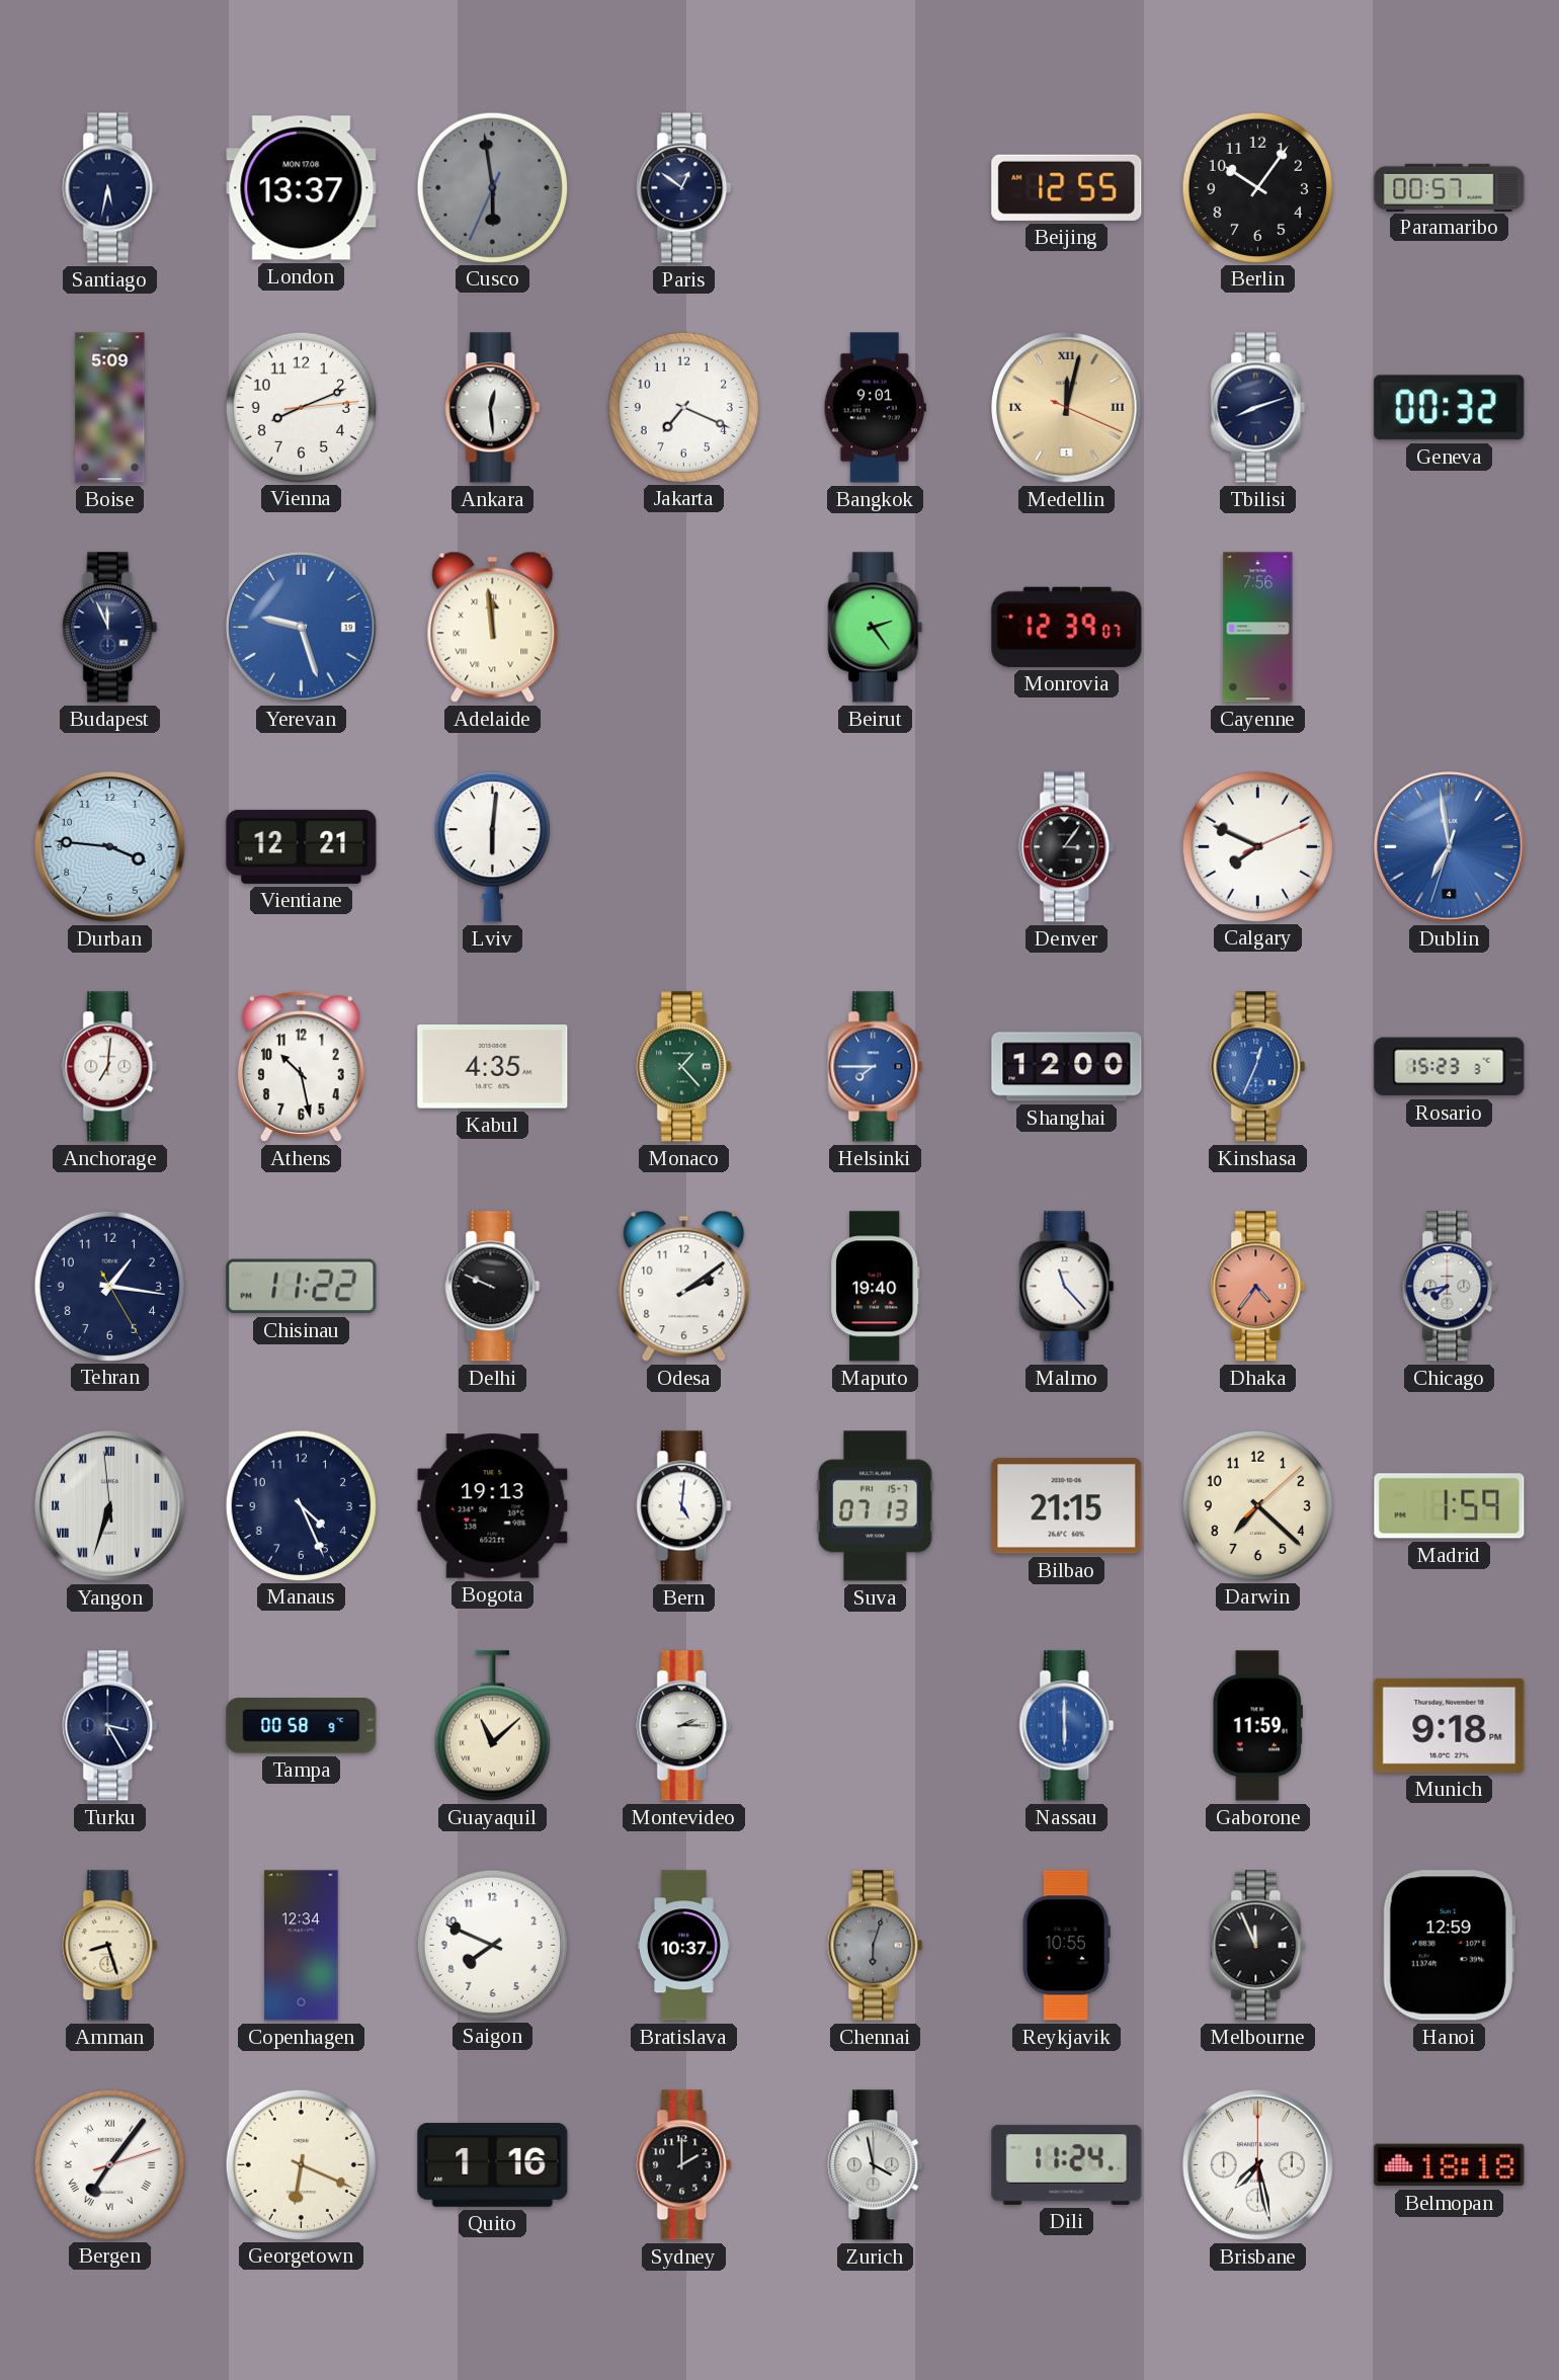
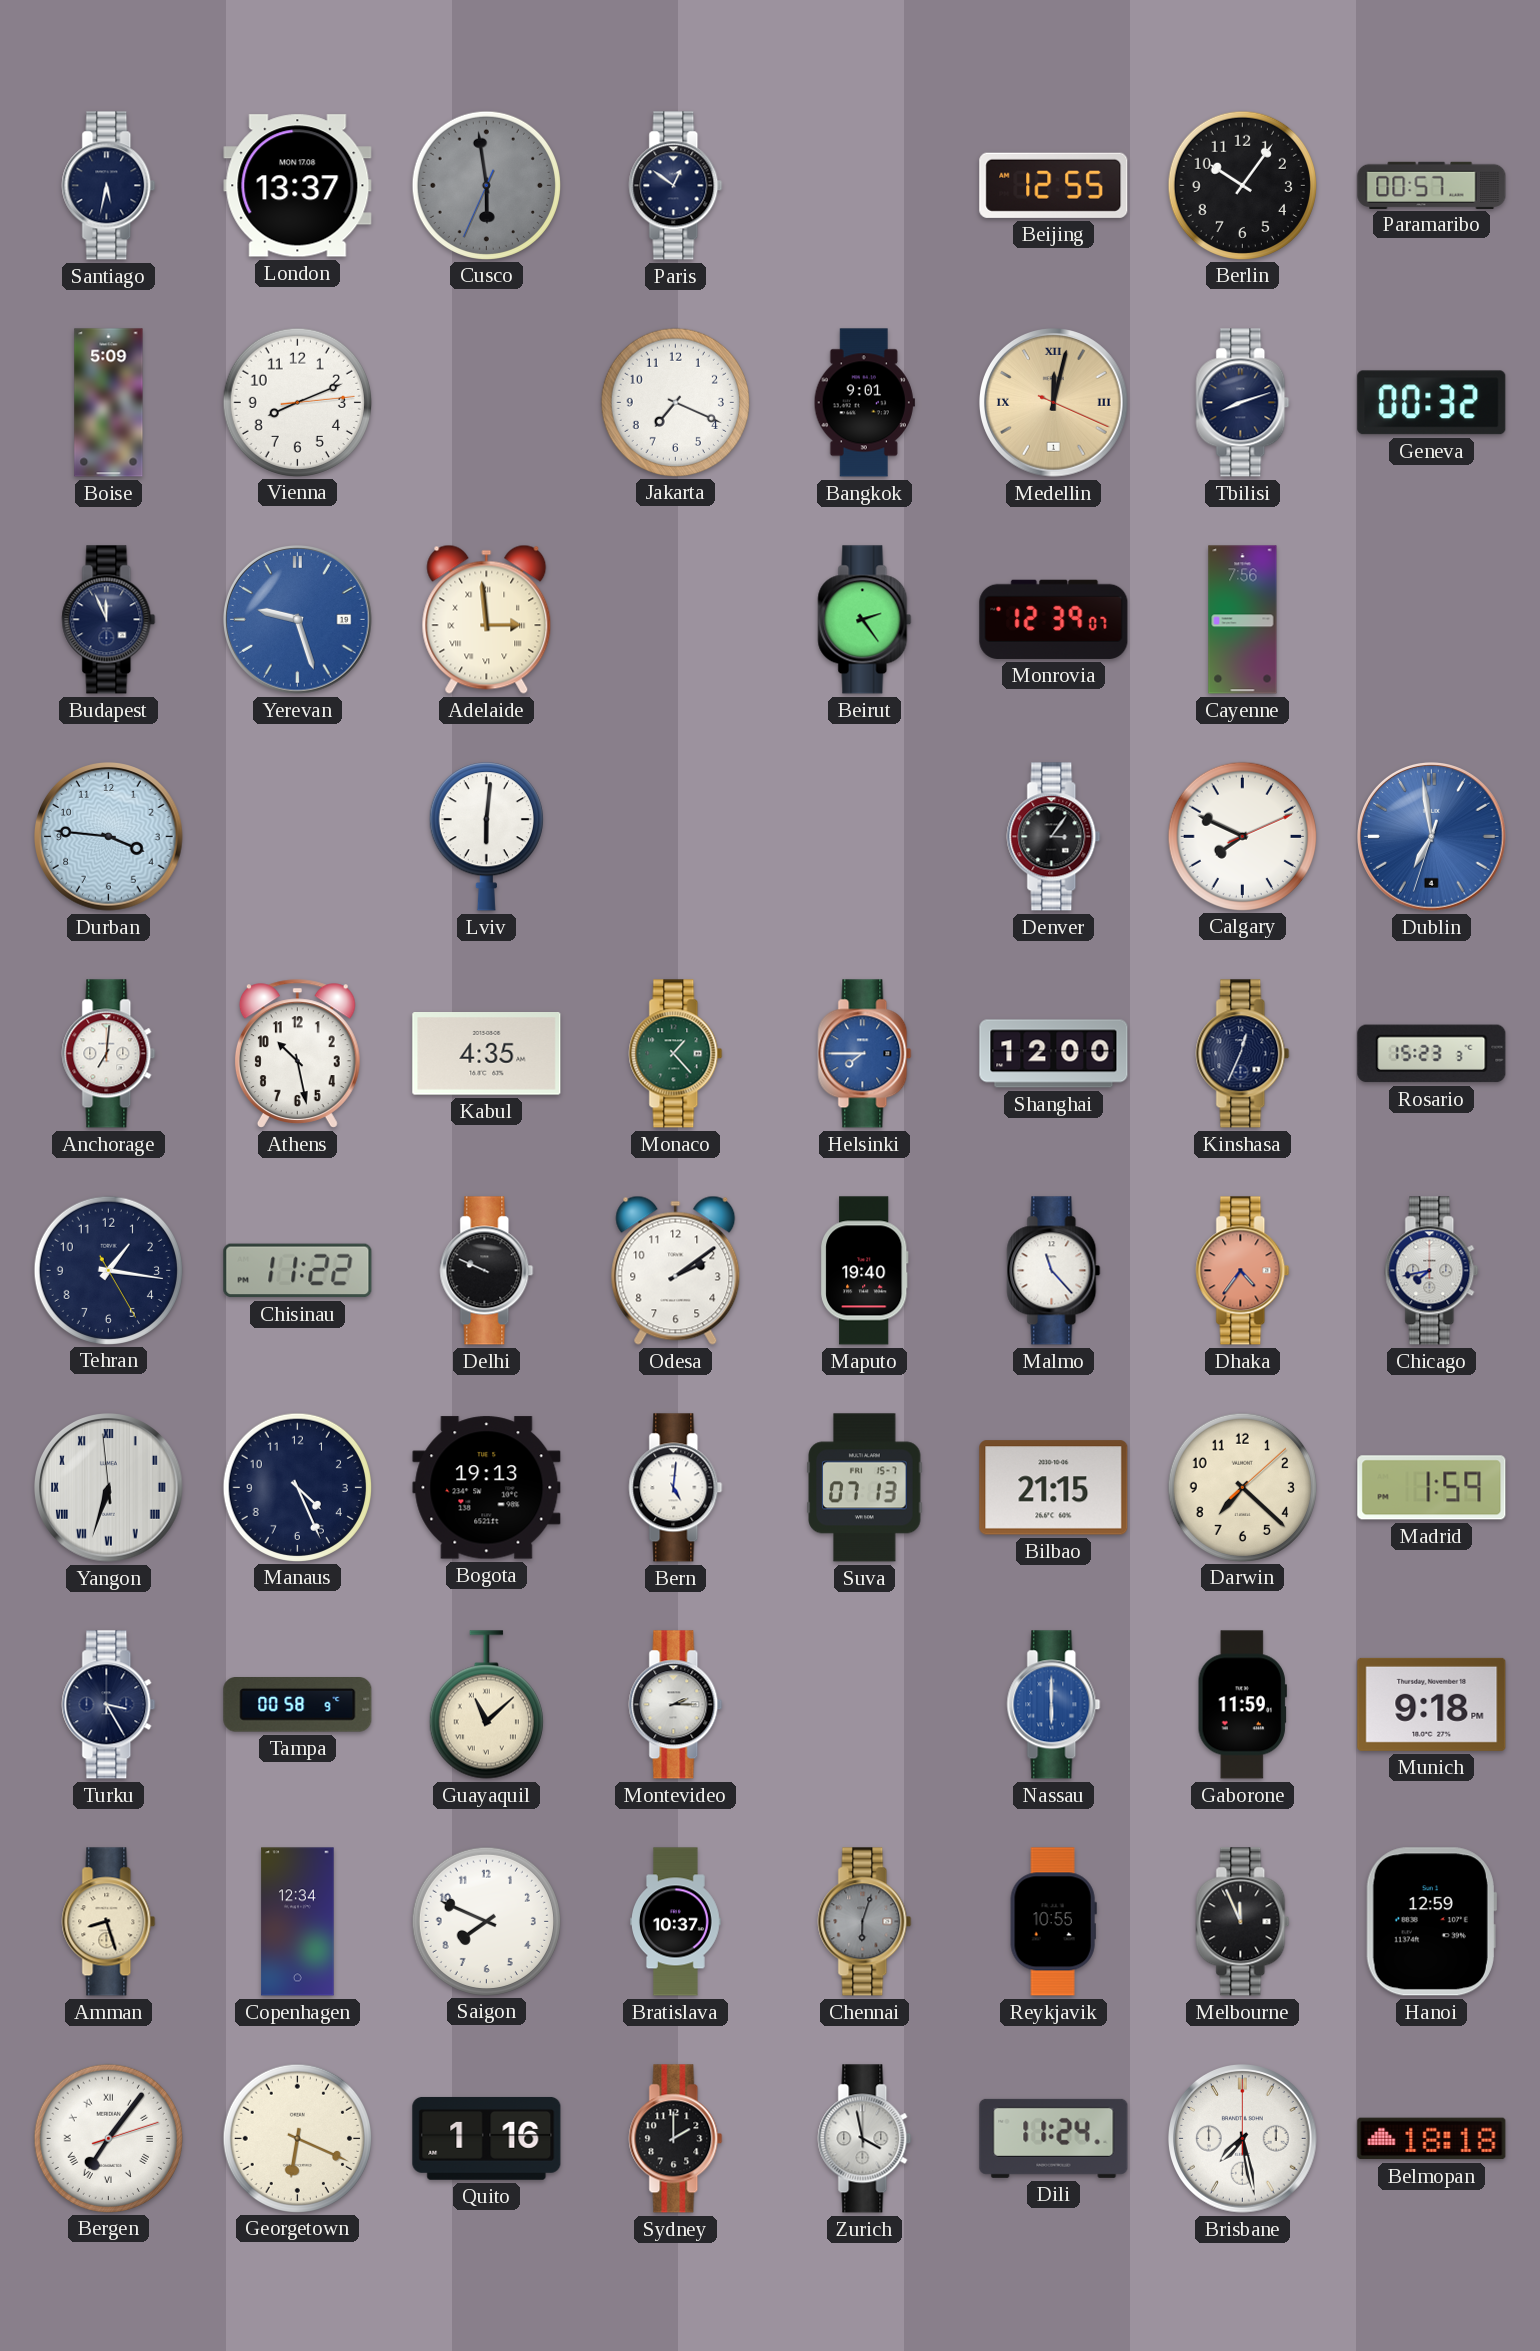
Ankara: 12:29 -> none
Adelaide: 11:59 -> 2:59
Vientiane: 12:21 -> none
Kinshasa dial: blue -> navy
